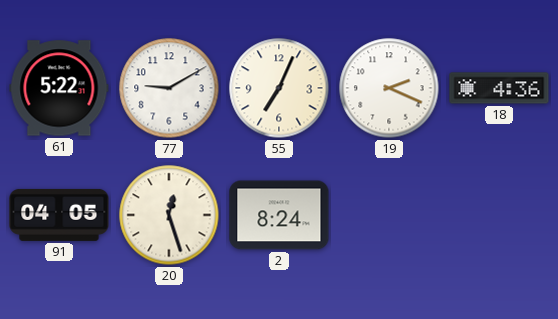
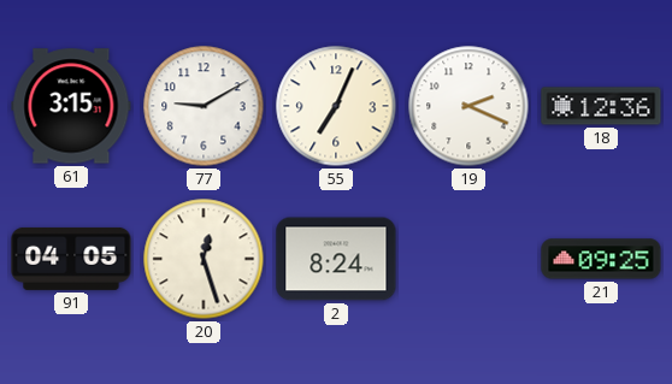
61: 5:22 -> 3:15
18: 4:36 -> 12:36
21: none -> 09:25
